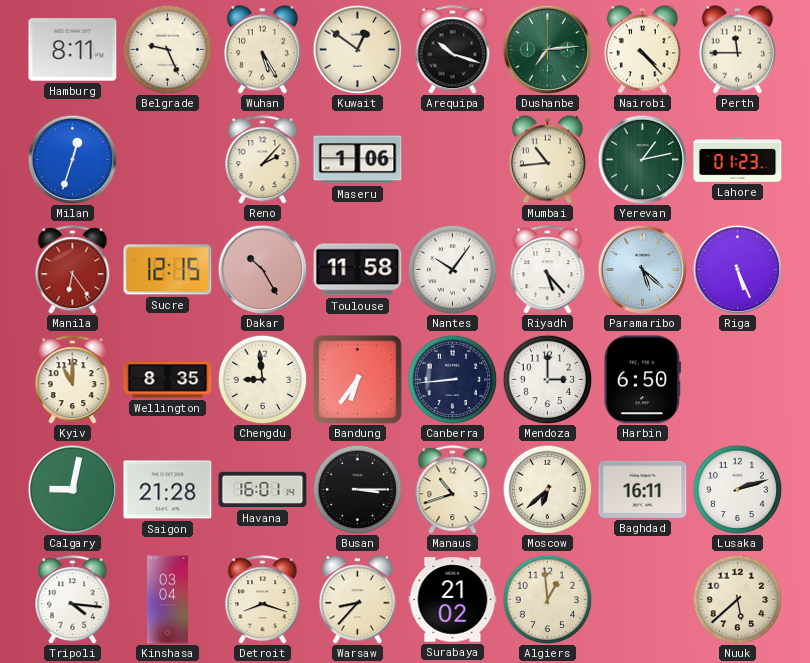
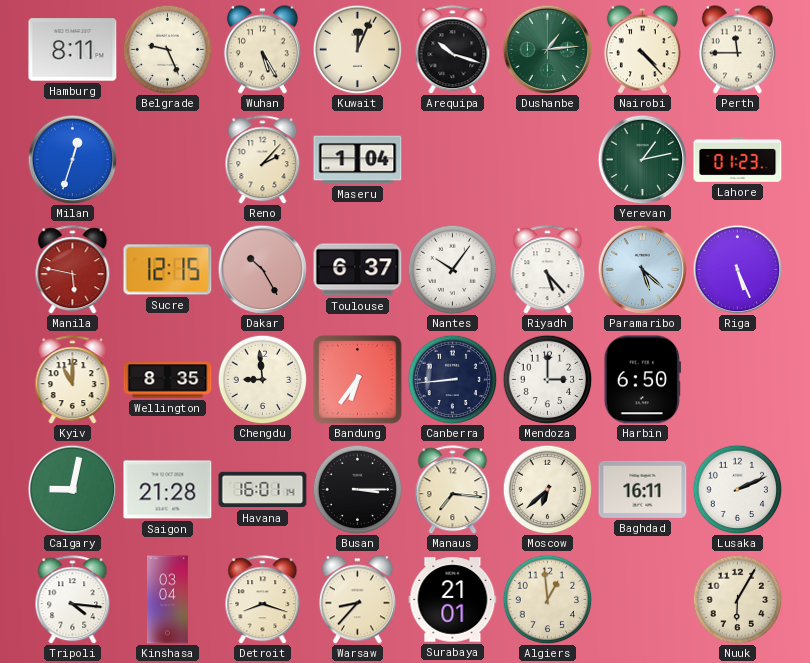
Kuwait: 12:51 -> 12:04
Dushanbe: 7:14 -> 1:14
Maseru: 1:06 -> 1:04
Mumbai: 10:44 -> none
Manila: 6:24 -> 5:47
Toulouse: 11:58 -> 6:37
Manaus: 10:42 -> 7:16
Lusaka: 2:12 -> 2:11
Surabaya: 21:02 -> 21:01
Nuuk: 5:38 -> 6:05
